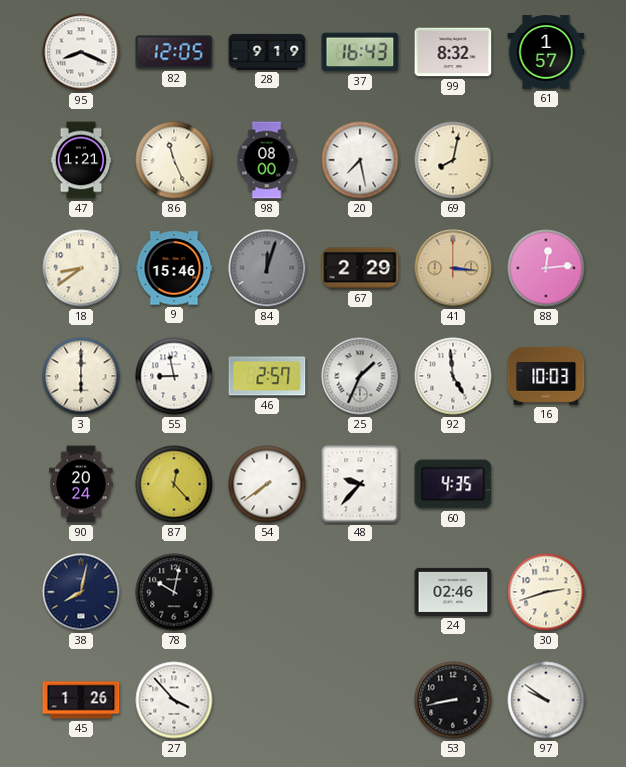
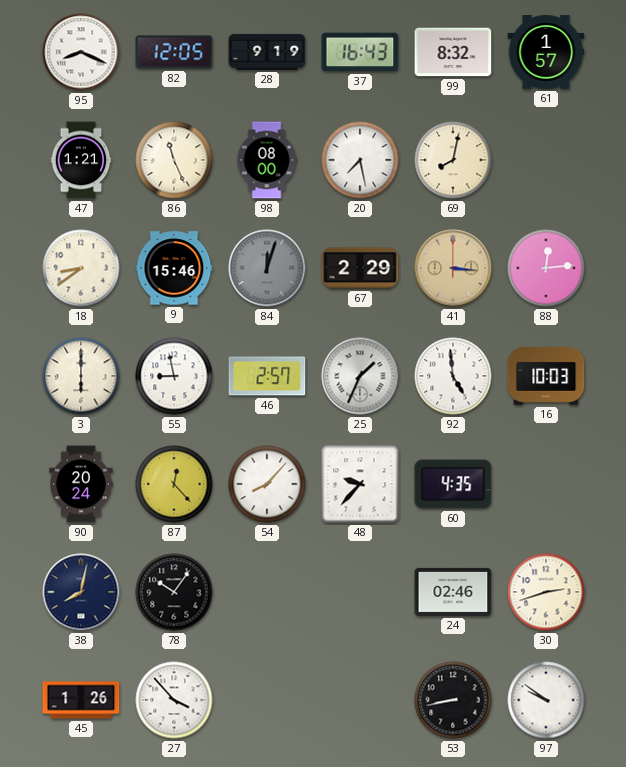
54: 7:39 -> 8:07
78: 10:02 -> 10:06
